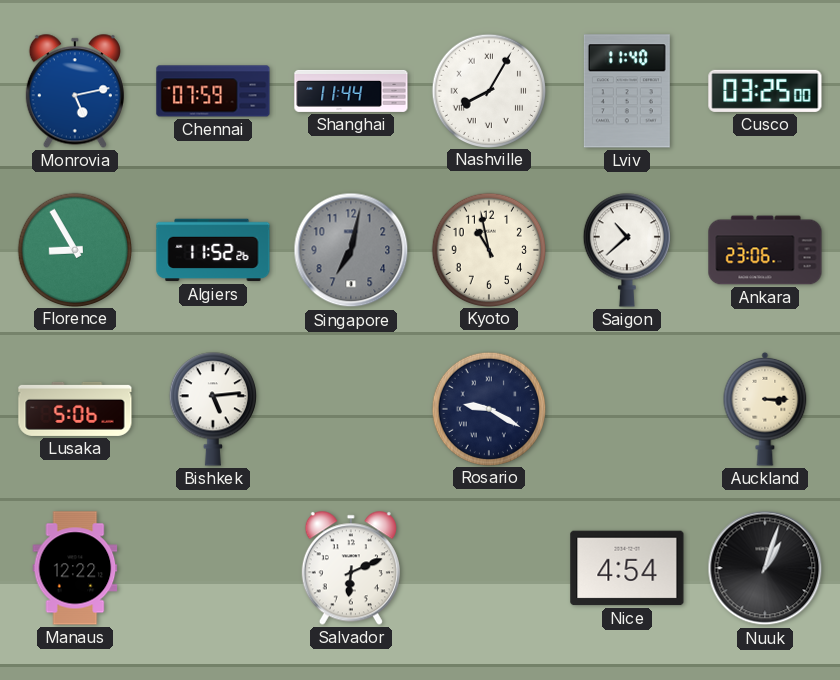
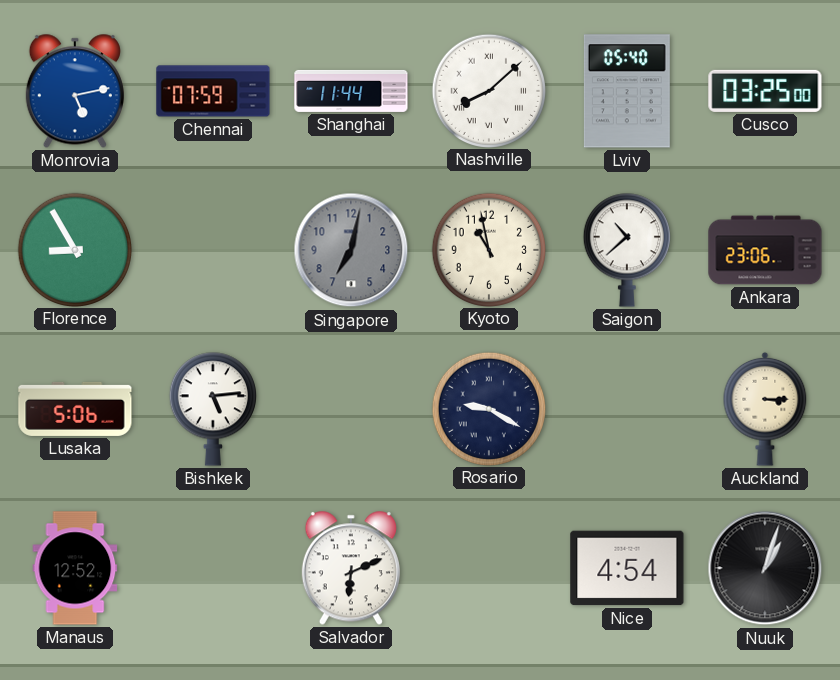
Nashville: 8:05 -> 8:08
Lviv: 11:40 -> 05:40
Algiers: 11:52 -> none
Manaus: 12:22 -> 12:52
